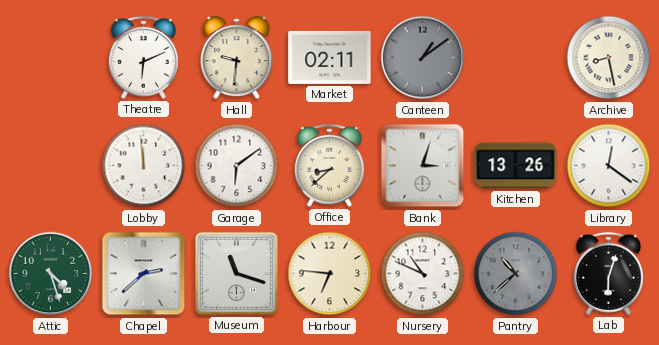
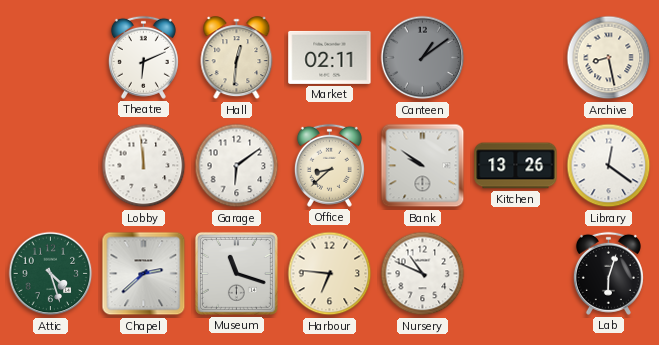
Hall: 9:31 -> 12:31
Bank: 3:03 -> 9:51
Pantry: 10:38 -> none
